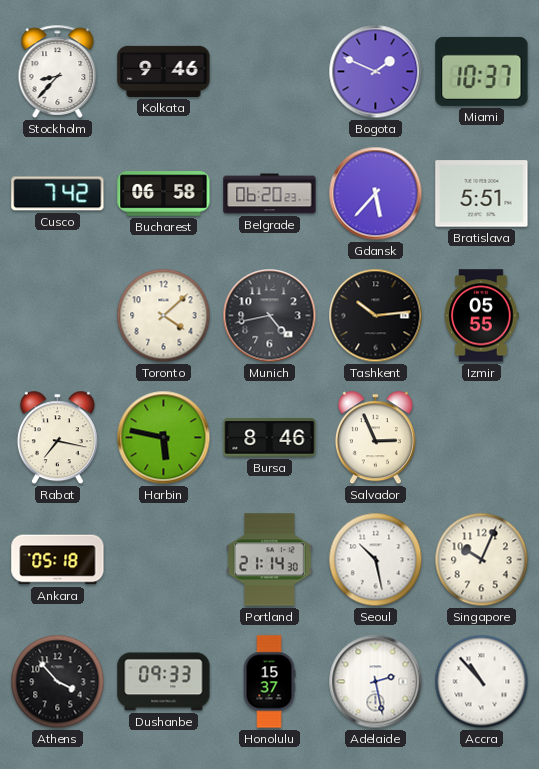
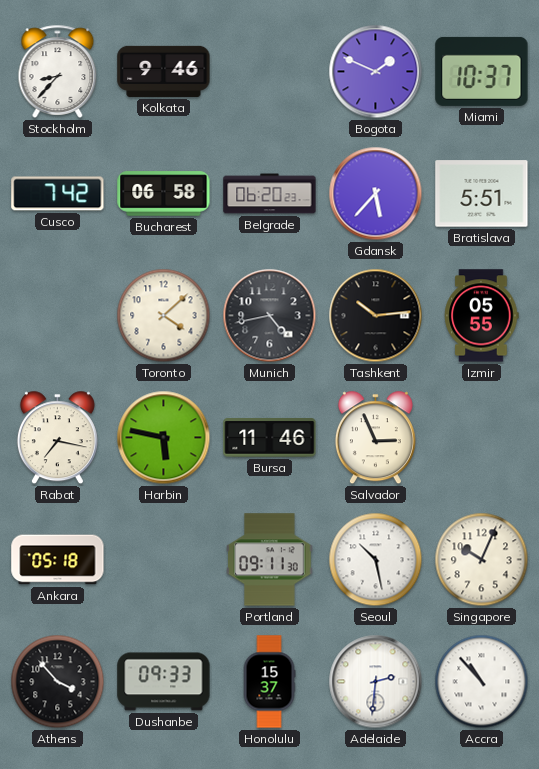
Bursa: 8:46 -> 11:46
Portland: 21:14 -> 09:11
Adelaide: 2:28 -> 2:31
